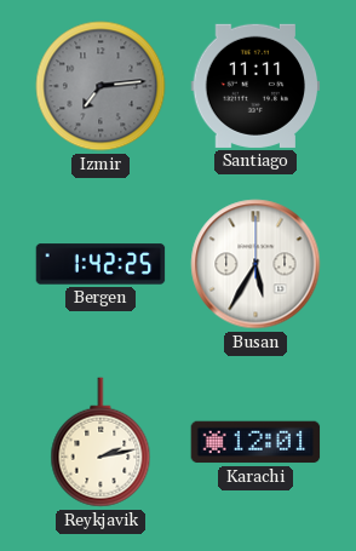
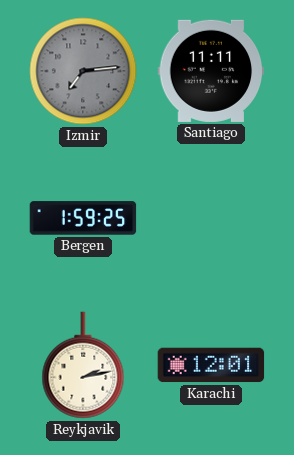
Bergen: 1:42 -> 1:59
Busan: 5:35 -> none
